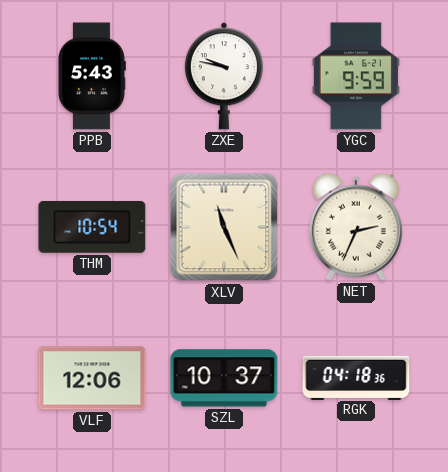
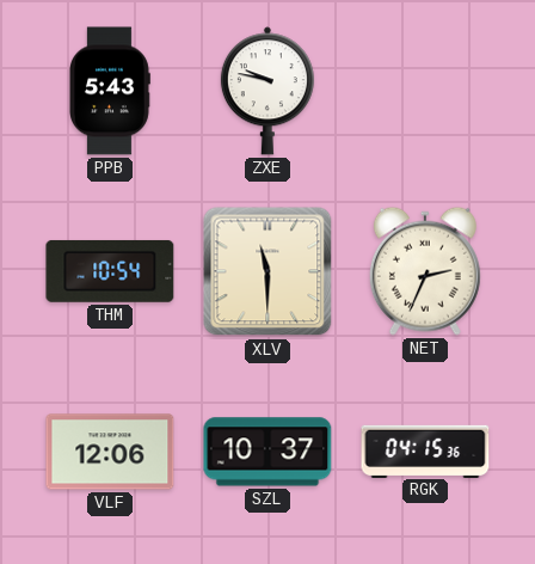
YGC: 9:59 -> none
XLV: 11:26 -> 11:30
RGK: 04:18 -> 04:15
